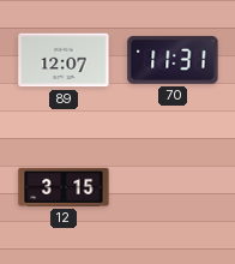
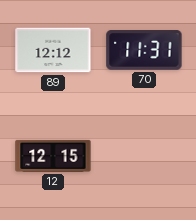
89: 12:07 -> 12:12
12: 3:15 -> 12:15
